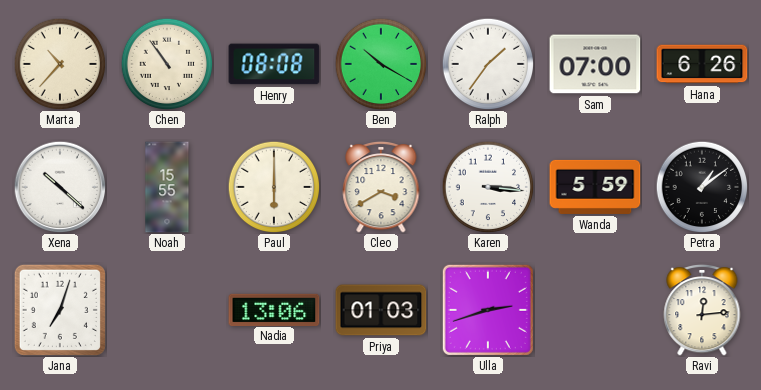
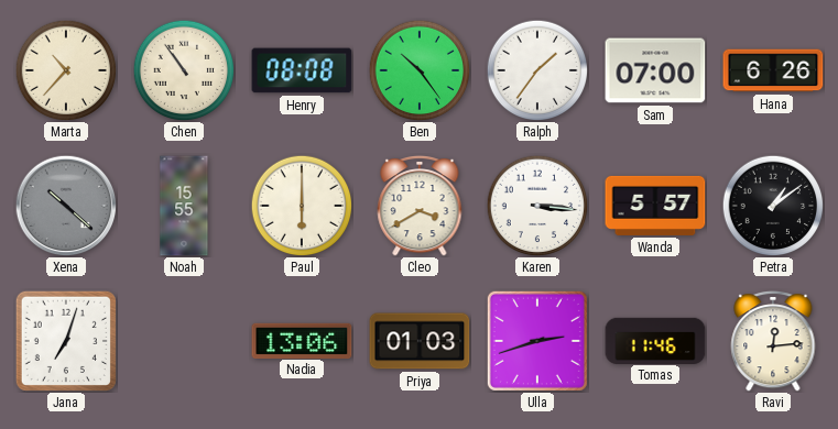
Ben: 10:20 -> 10:24
Xena dial: white -> grey
Wanda: 5:59 -> 5:57
Tomas: none -> 11:46
